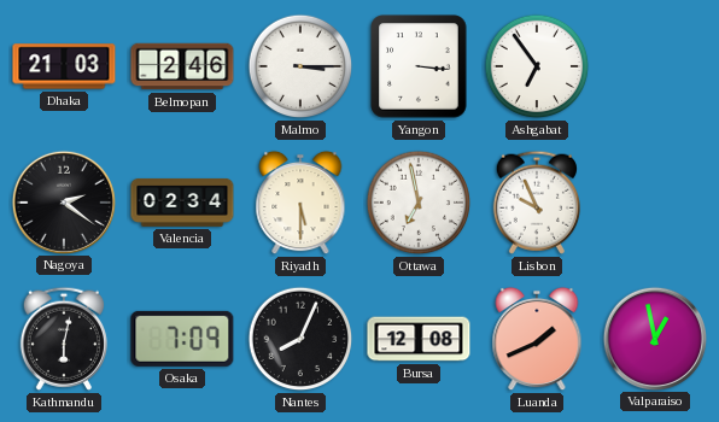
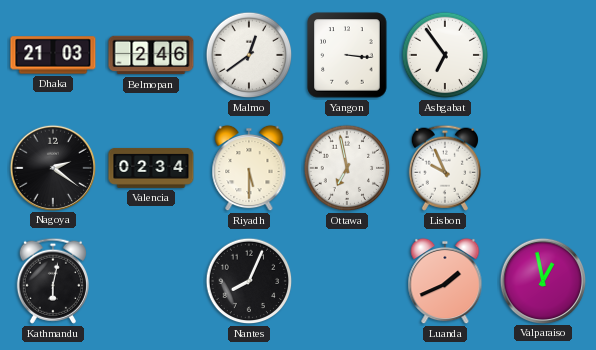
Malmo: 3:15 -> 12:39
Osaka: 7:09 -> none
Bursa: 12:08 -> none
